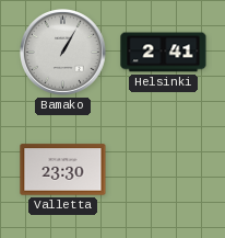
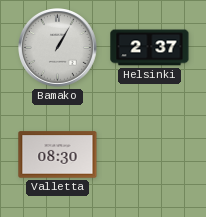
Helsinki: 2:41 -> 2:37
Valletta: 23:30 -> 08:30
